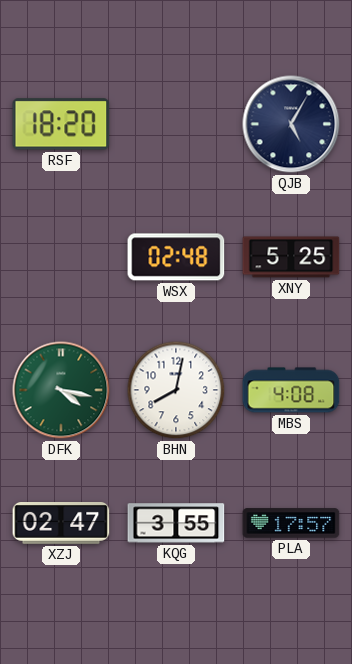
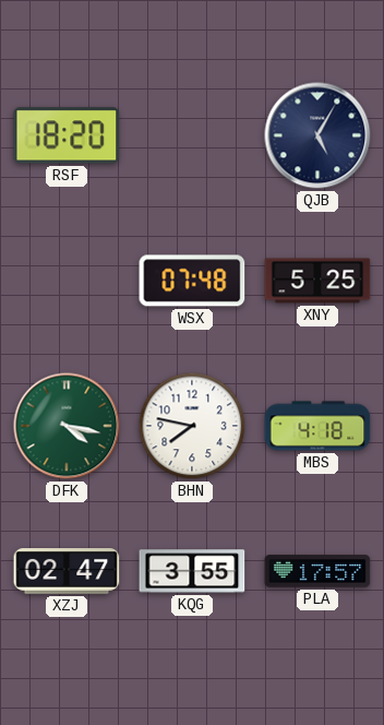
WSX: 02:48 -> 07:48
BHN: 8:02 -> 7:47
MBS: 4:08 -> 4:18
